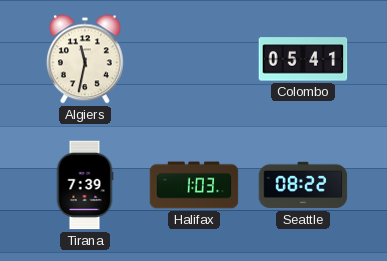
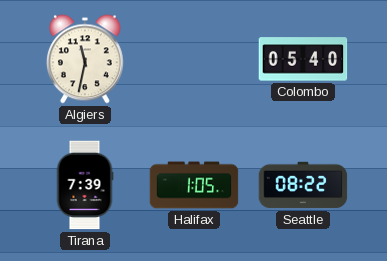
Colombo: 05:41 -> 05:40
Halifax: 1:03 -> 1:05
